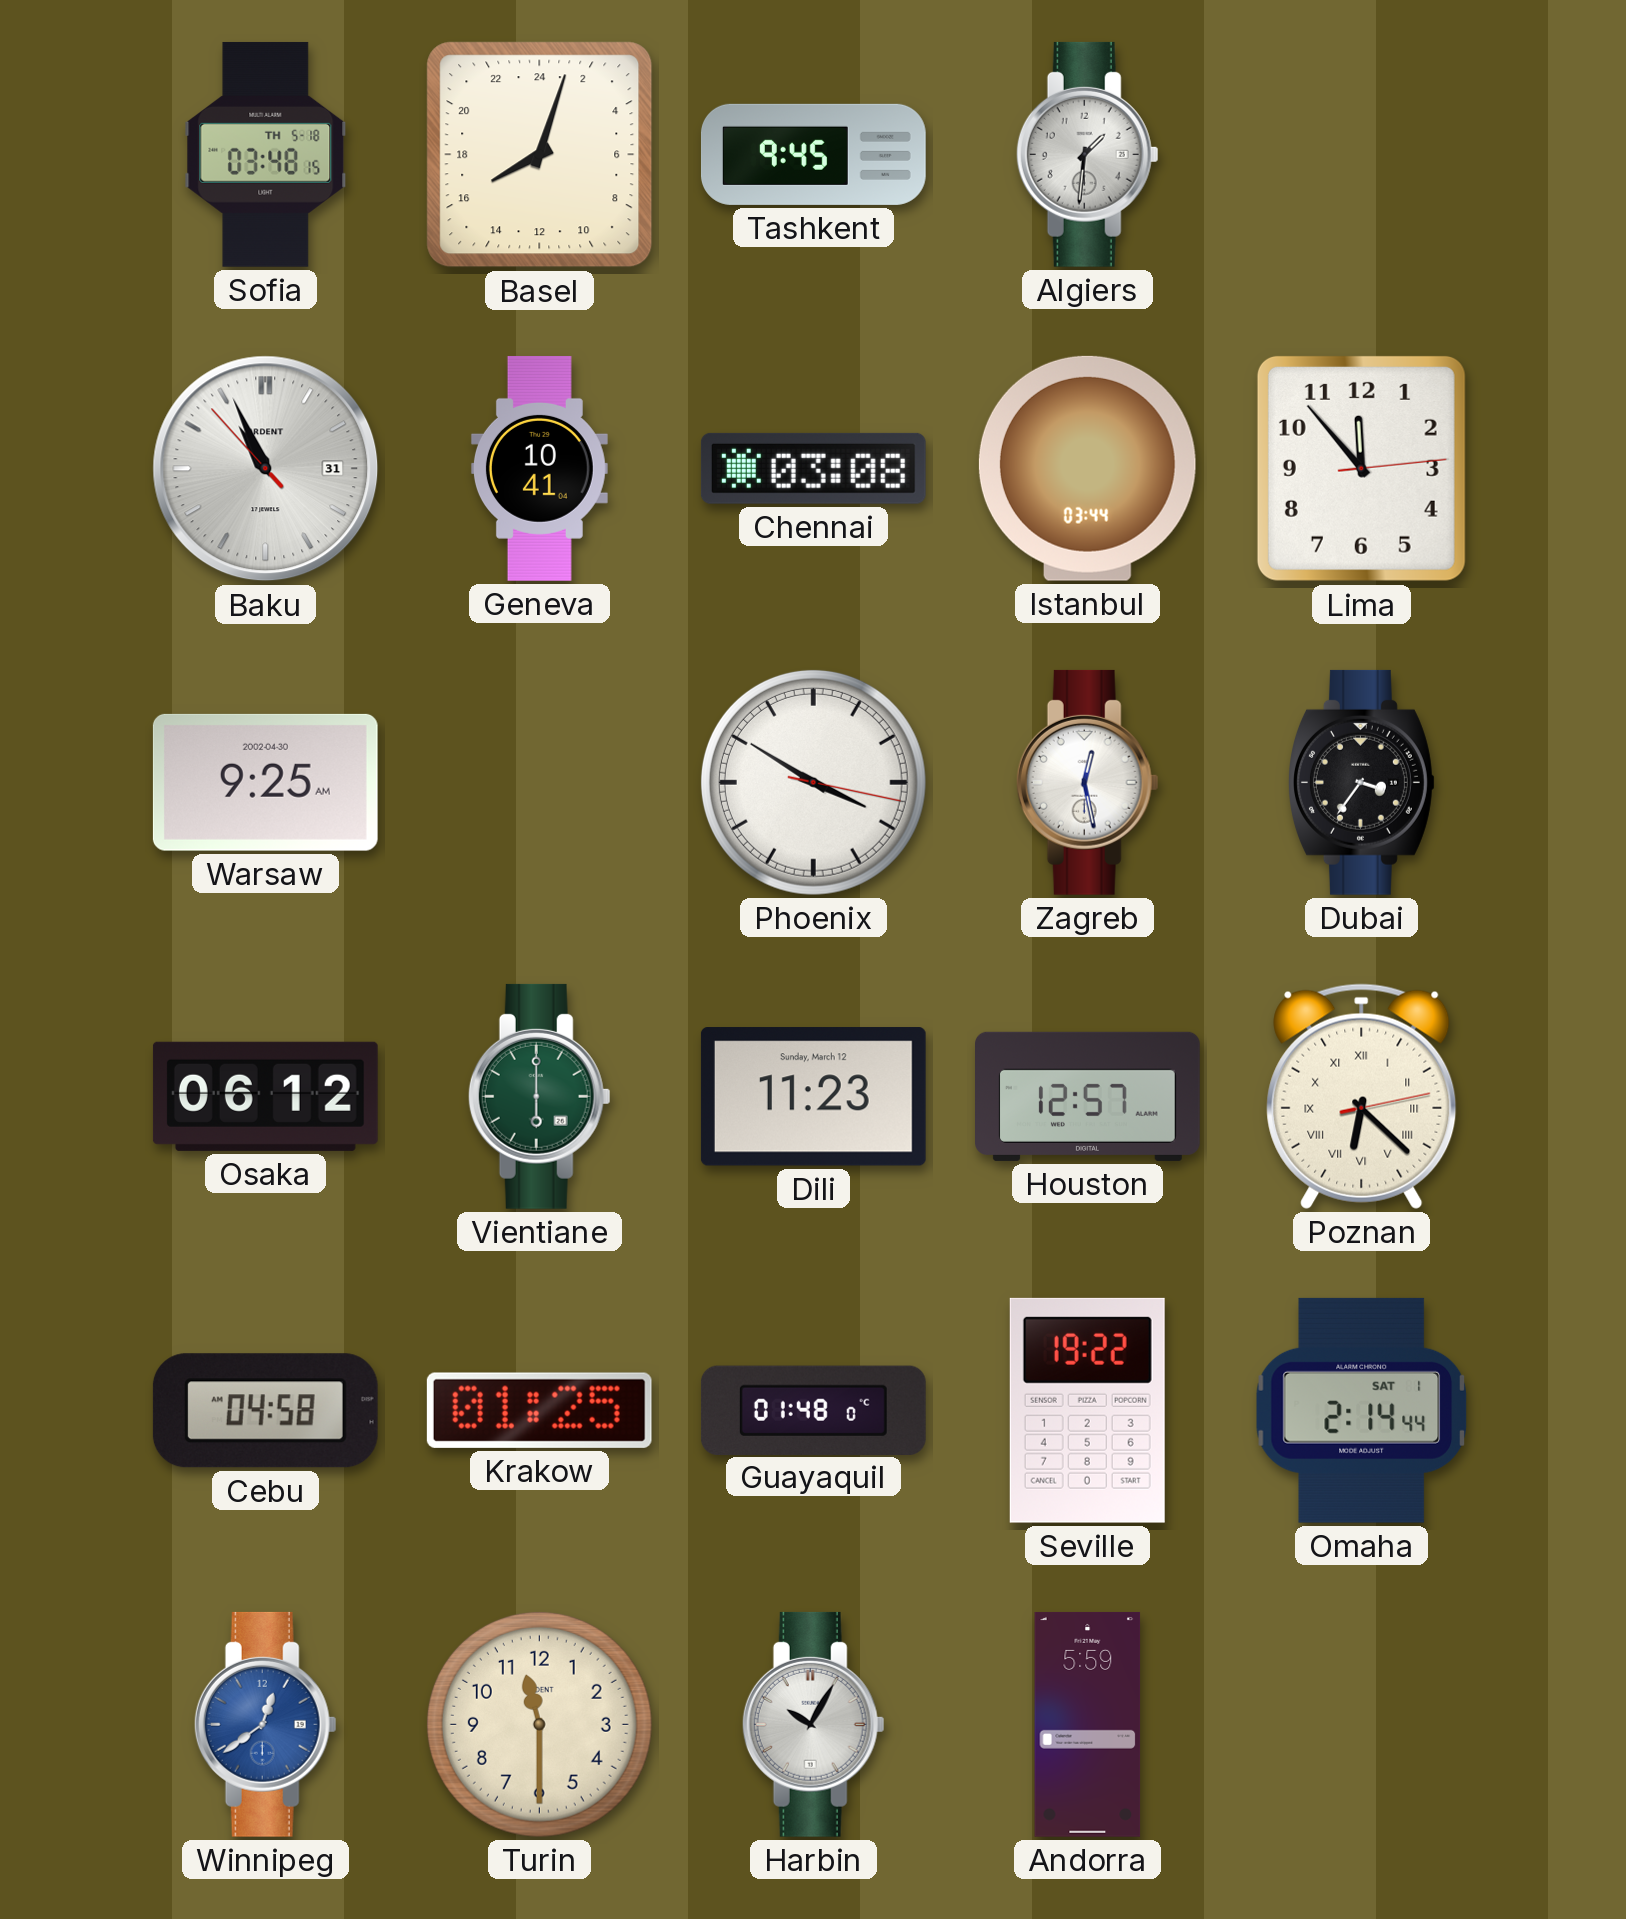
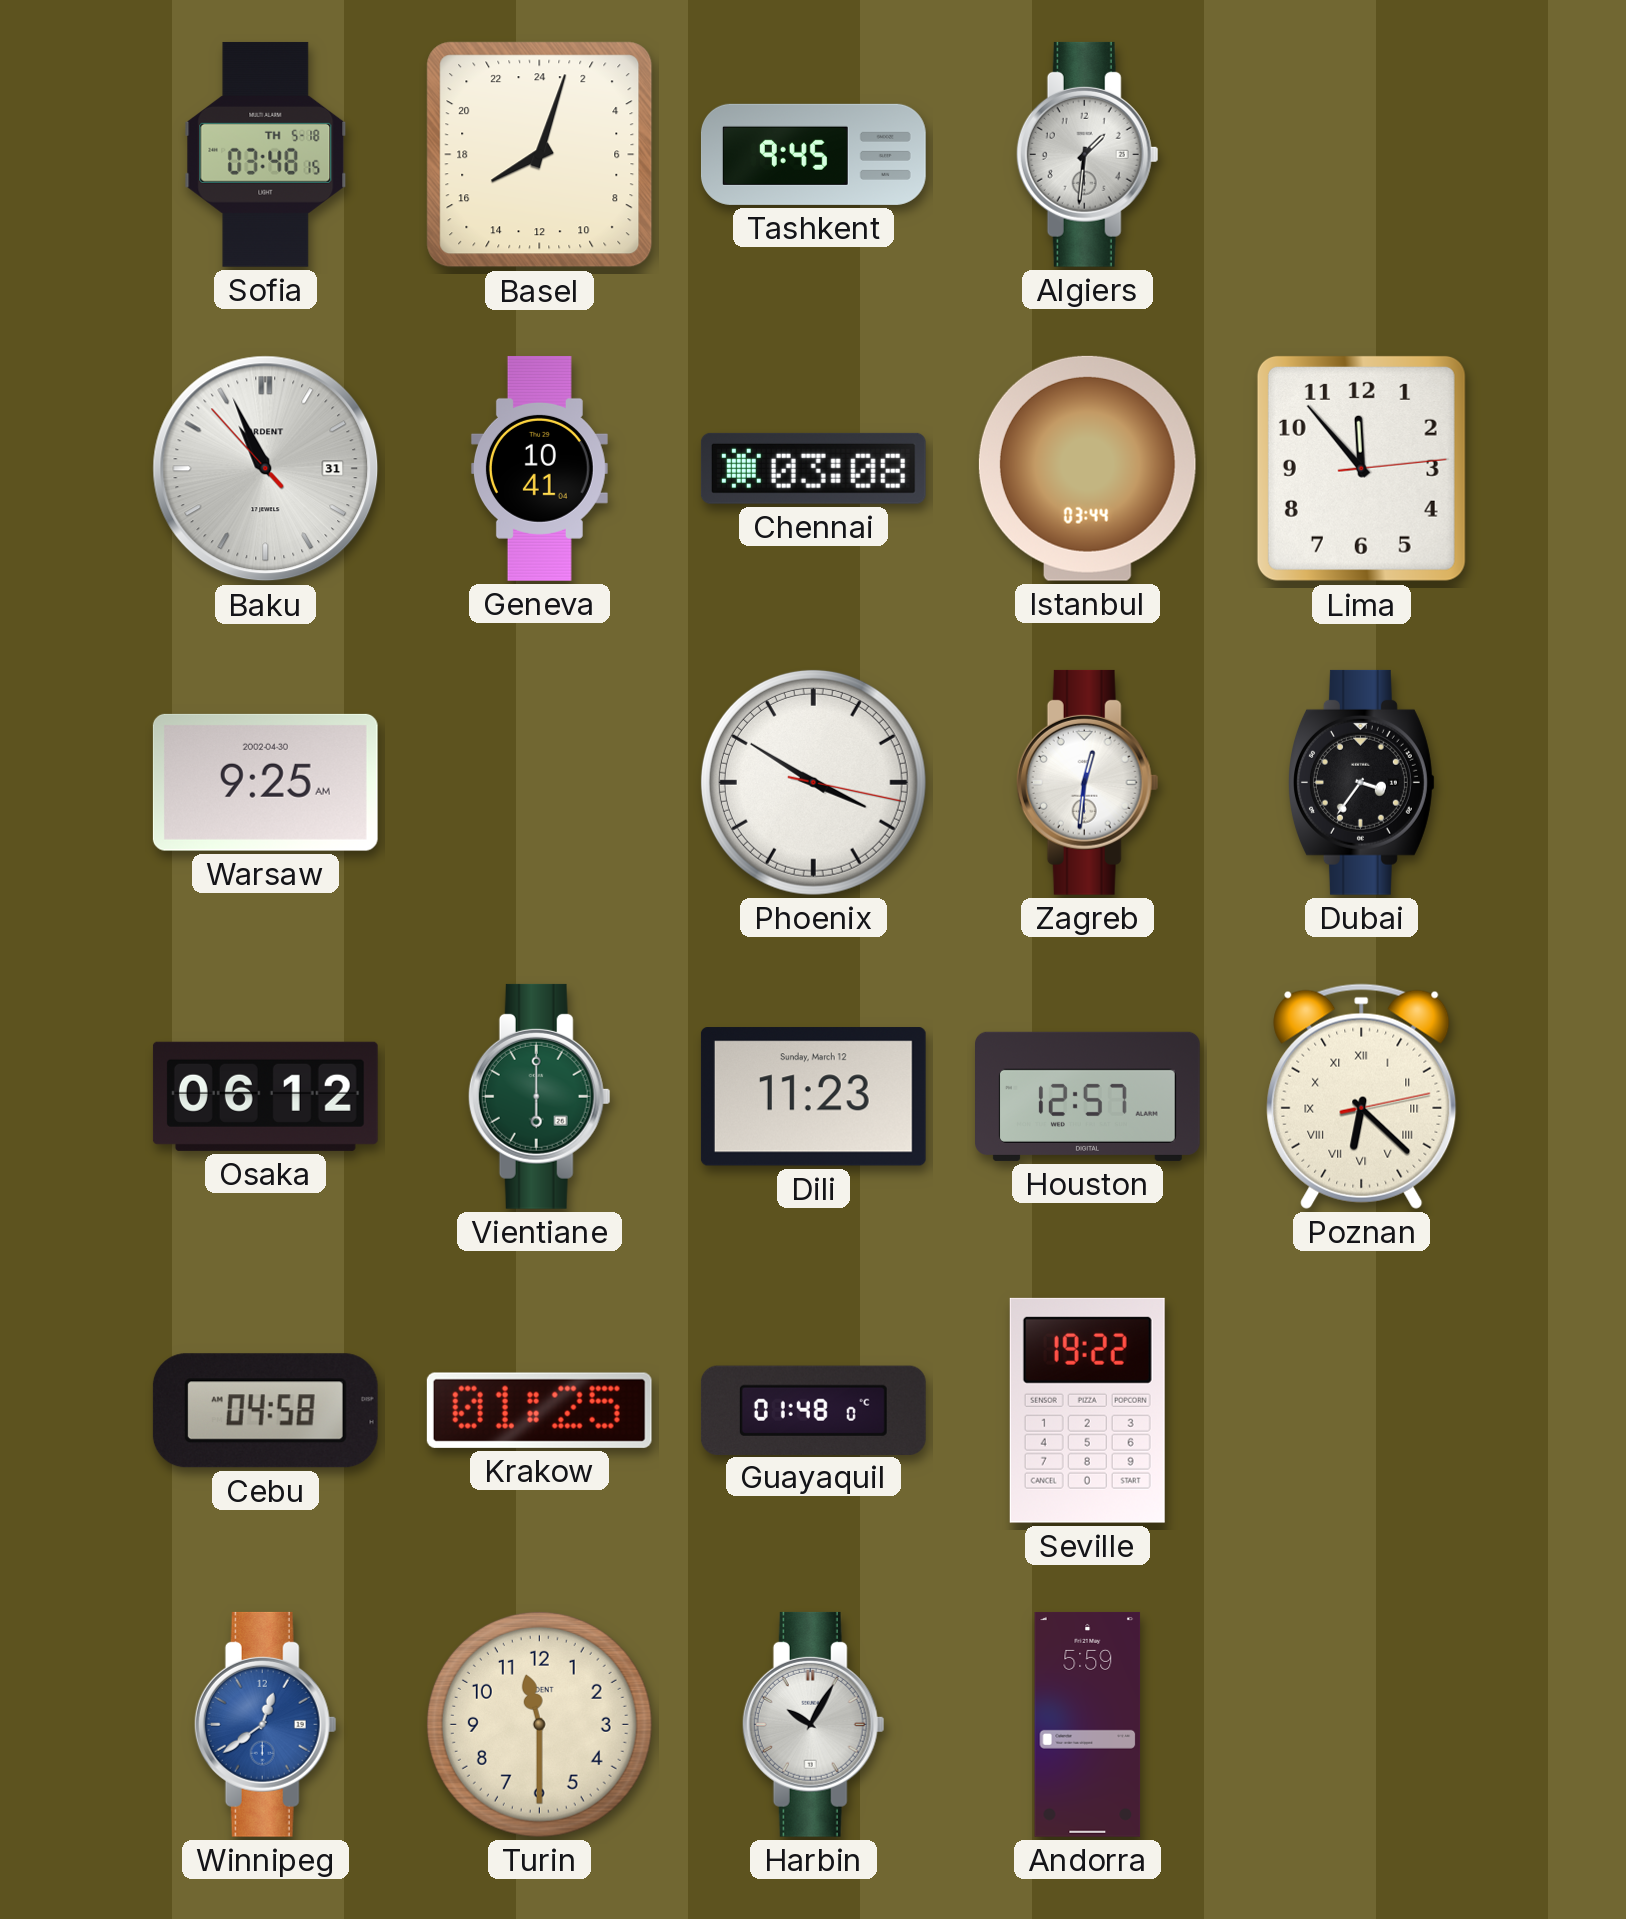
Zagreb: 12:28 -> 12:31
Omaha: 2:14 -> none
